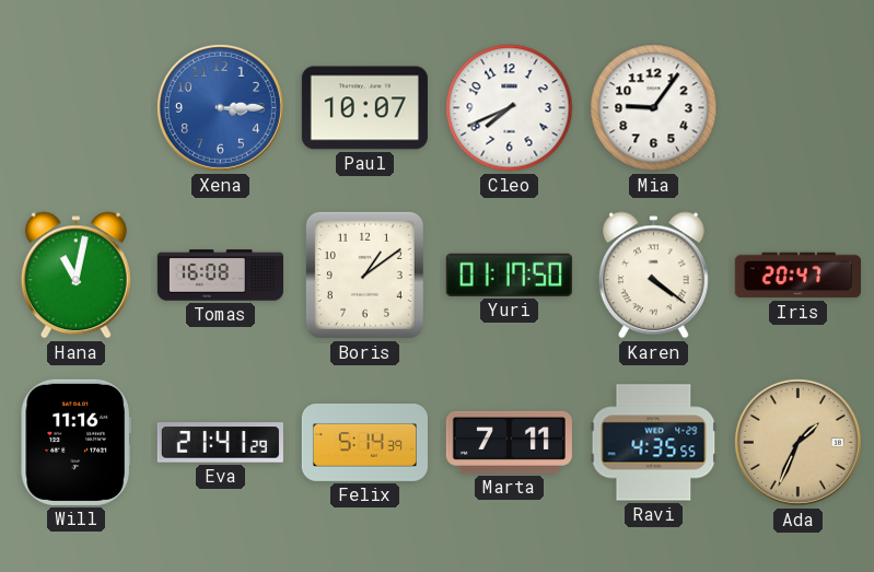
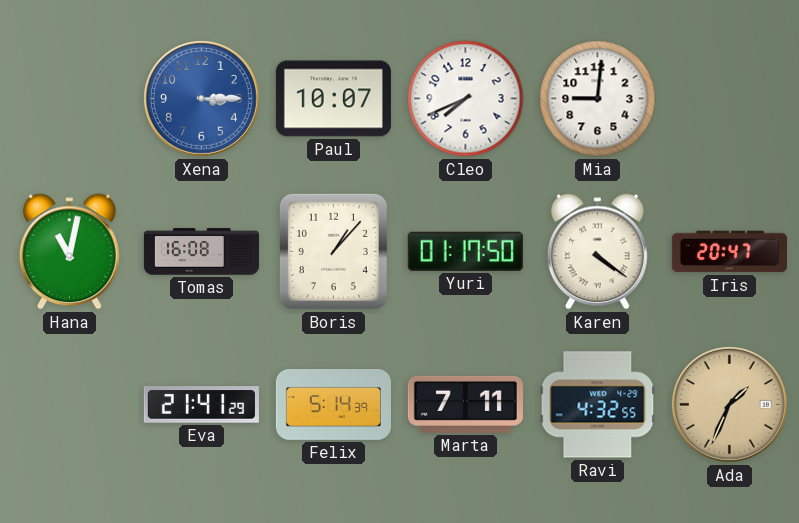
Mia: 9:06 -> 9:01
Boris: 1:09 -> 1:07
Will: 11:16 -> none
Ravi: 4:35 -> 4:32
